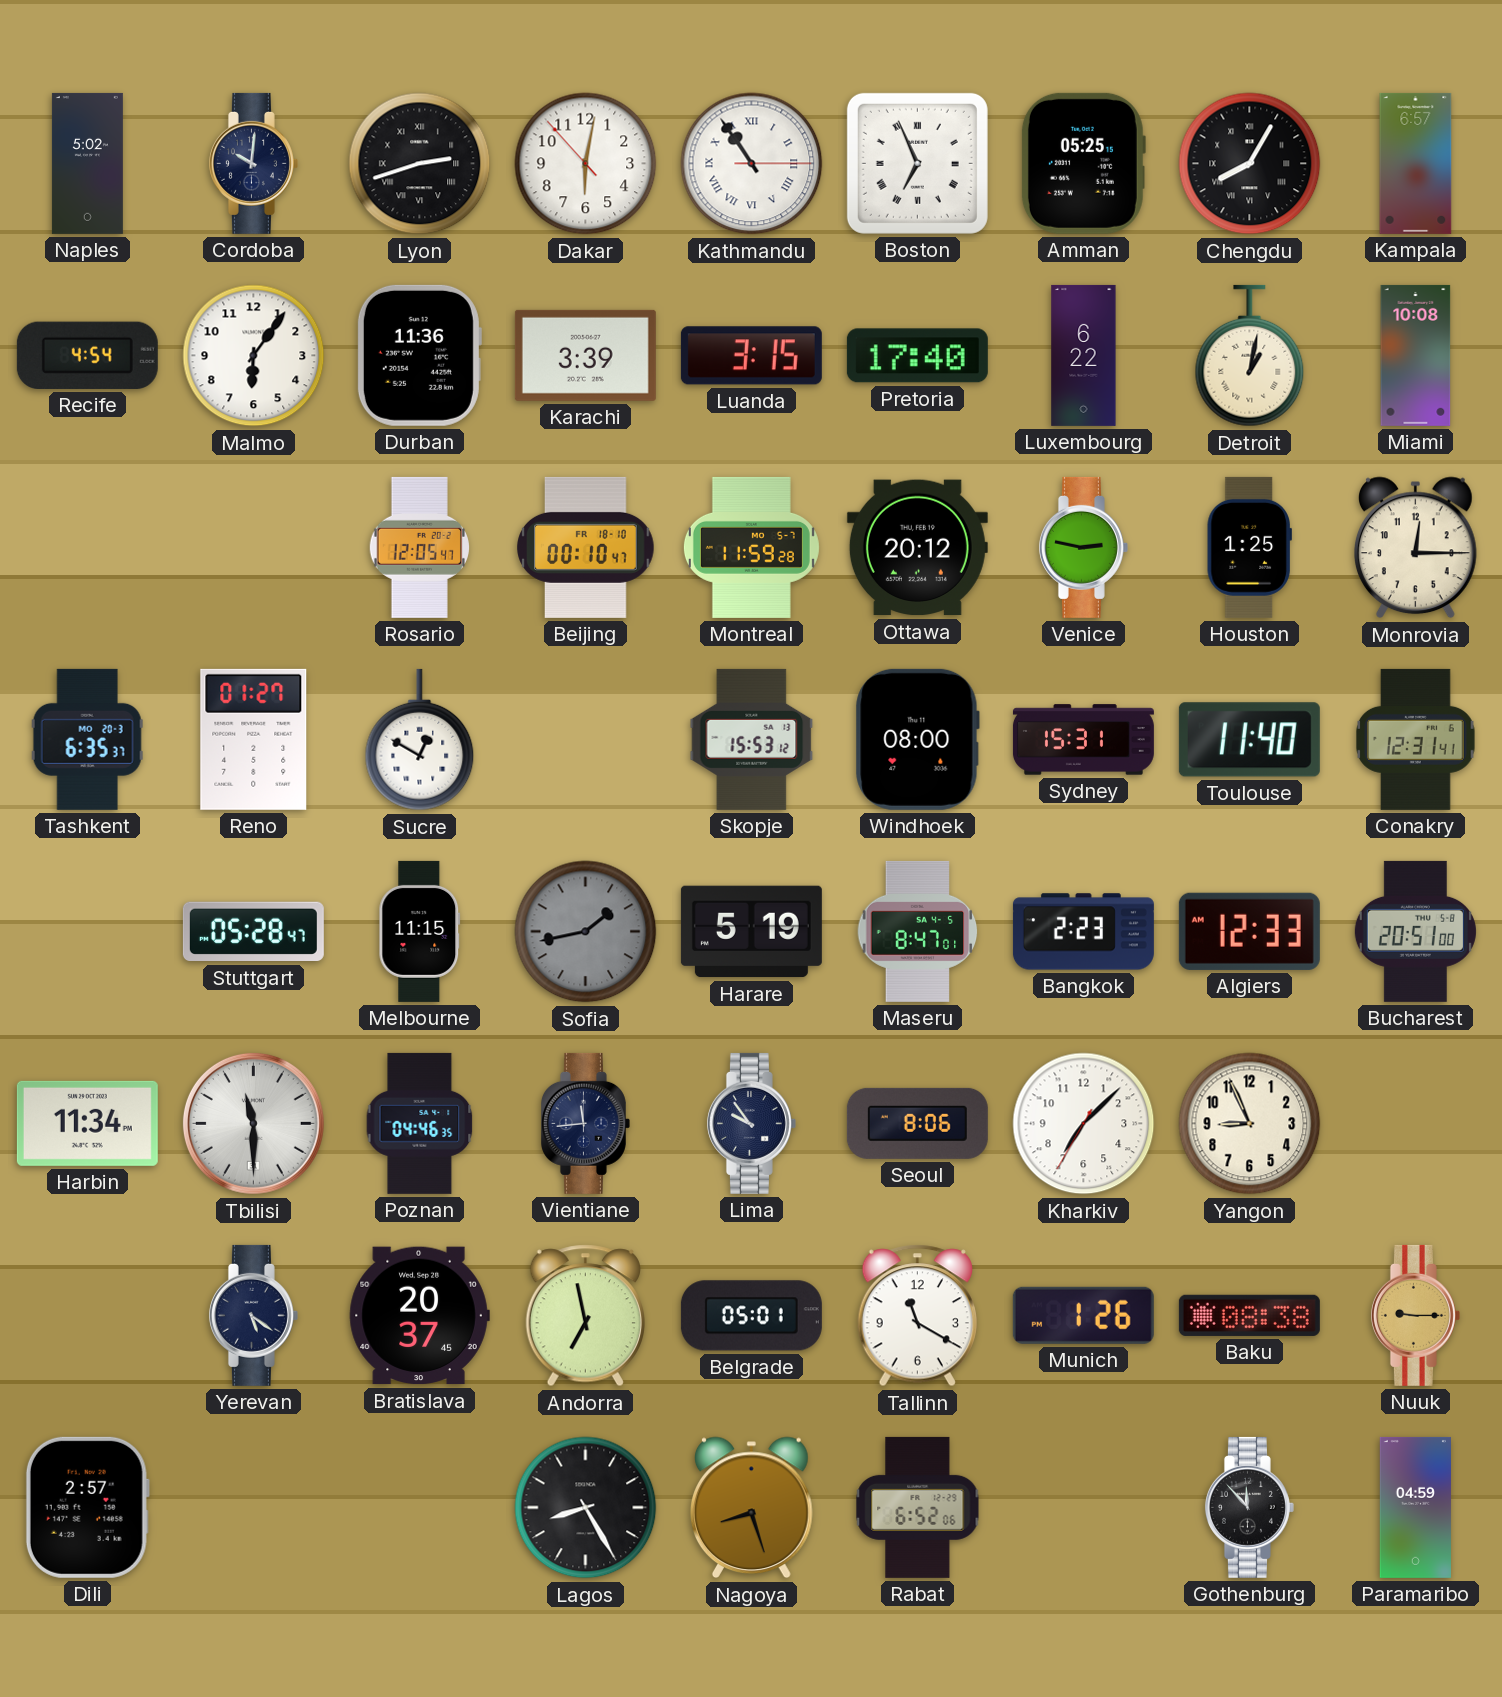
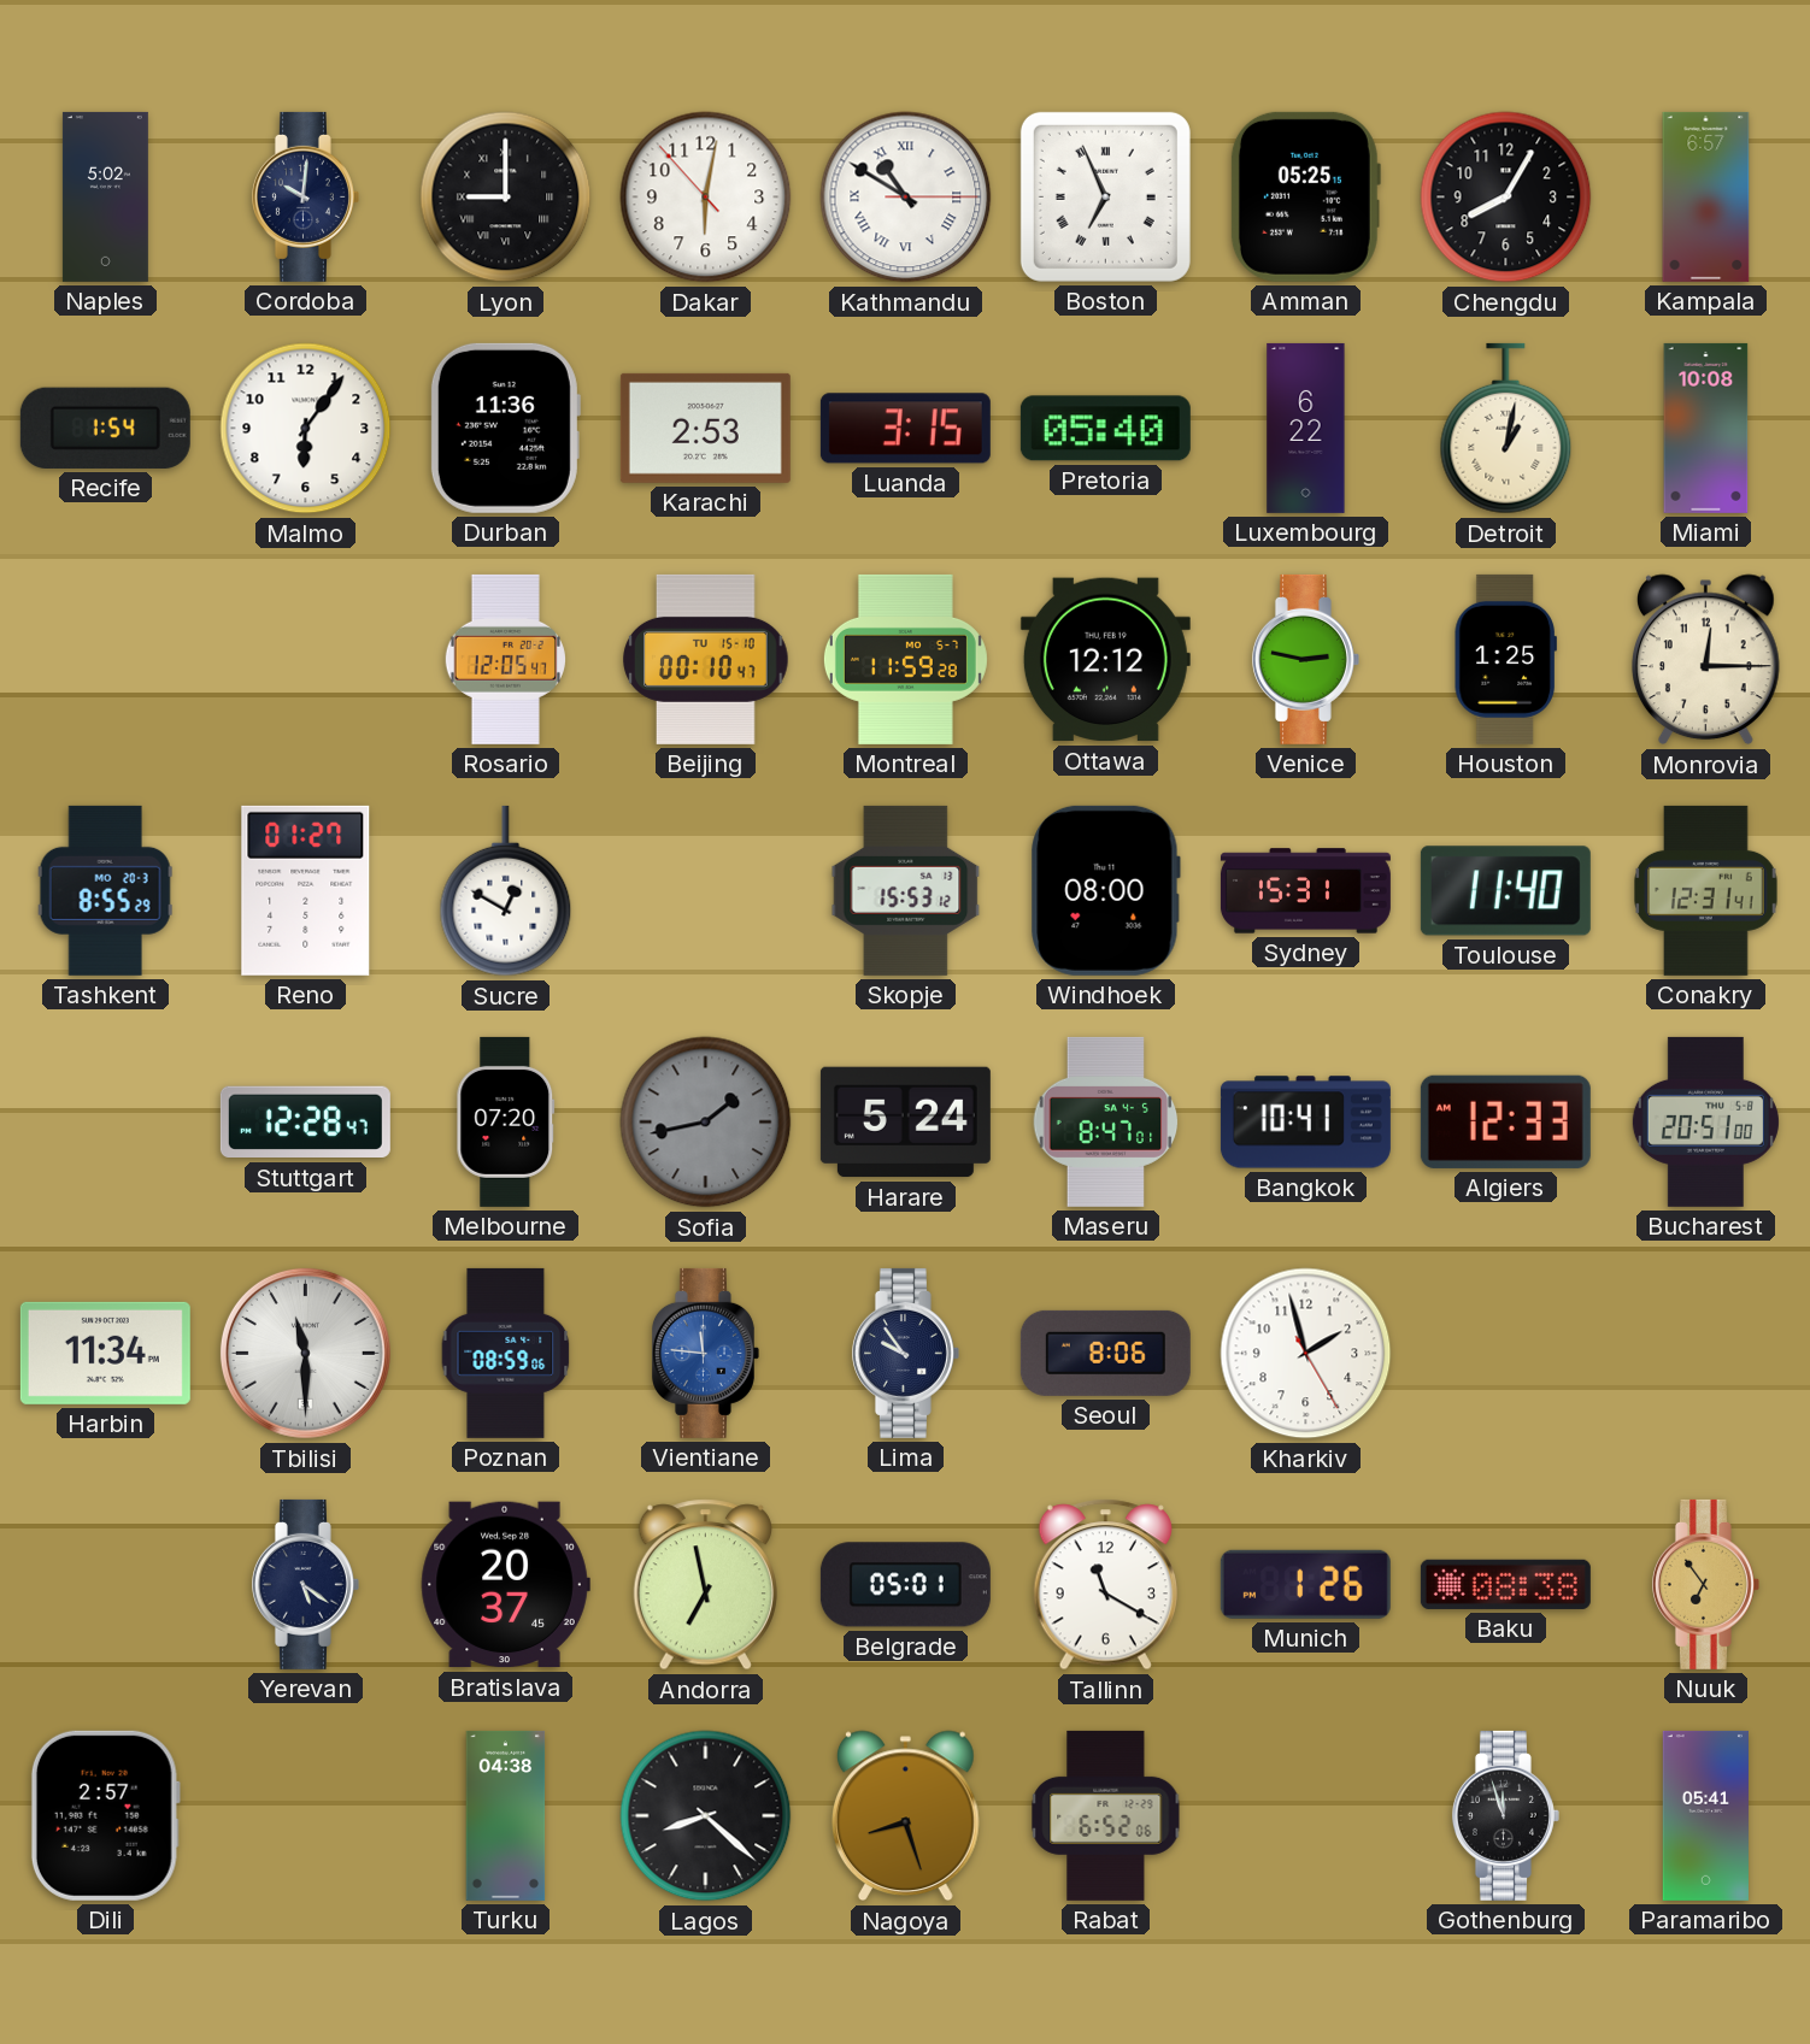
Lyon: 2:42 -> 9:00
Kathmandu: 10:54 -> 10:50
Chengdu numerals: Roman -> Arabic
Recife: 4:54 -> 1:54
Karachi: 3:39 -> 2:53
Pretoria: 17:40 -> 05:40
Beijing date: FR 18-10 -> TU 15-10
Ottawa: 20:12 -> 12:12
Tashkent: 6:35 -> 8:55
Stuttgart: 05:28 -> 12:28
Melbourne: 11:15 -> 07:20
Harare: 5:19 -> 5:24
Bangkok: 2:23 -> 10:41
Poznan: 04:46 -> 08:59
Vientiane: 11:44 -> 11:46
Vientiane dial: navy -> blue
Kharkiv: 7:07 -> 1:57
Yangon: 8:56 -> none
Nuuk: 9:15 -> 6:54
Turku: none -> 04:38
Lagos: 8:25 -> 8:22
Gothenburg: 11:53 -> 11:57
Paramaribo: 04:59 -> 05:41
